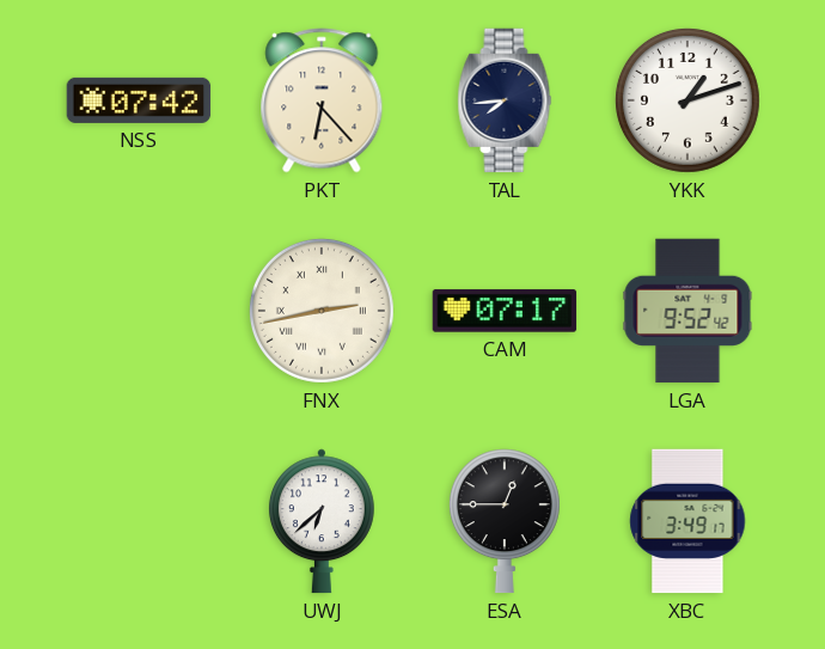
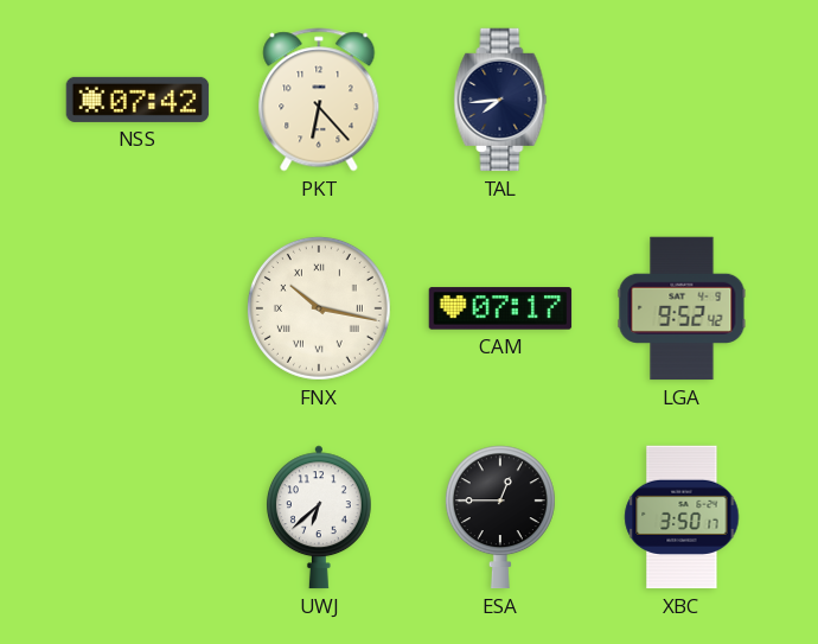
YKK: 1:12 -> none
FNX: 2:43 -> 10:17
XBC: 3:49 -> 3:50
